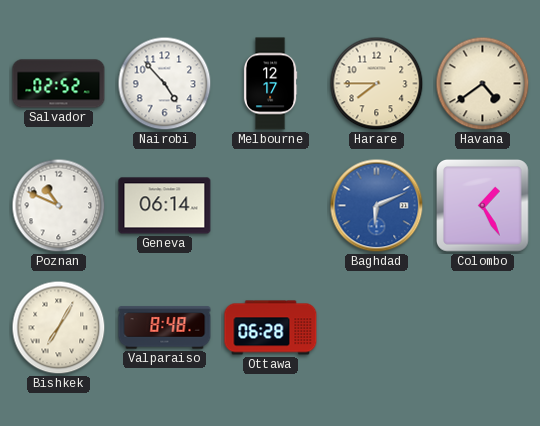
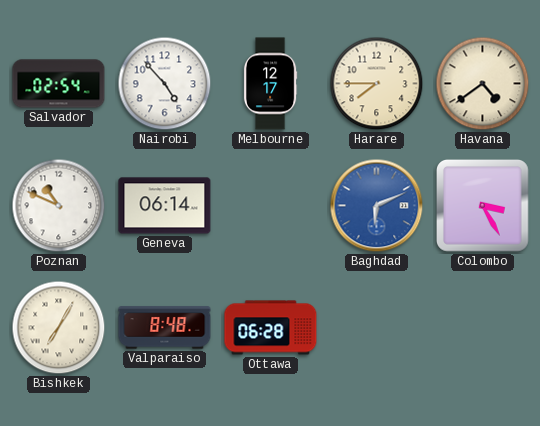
Salvador: 02:52 -> 02:54
Colombo: 1:25 -> 3:25
